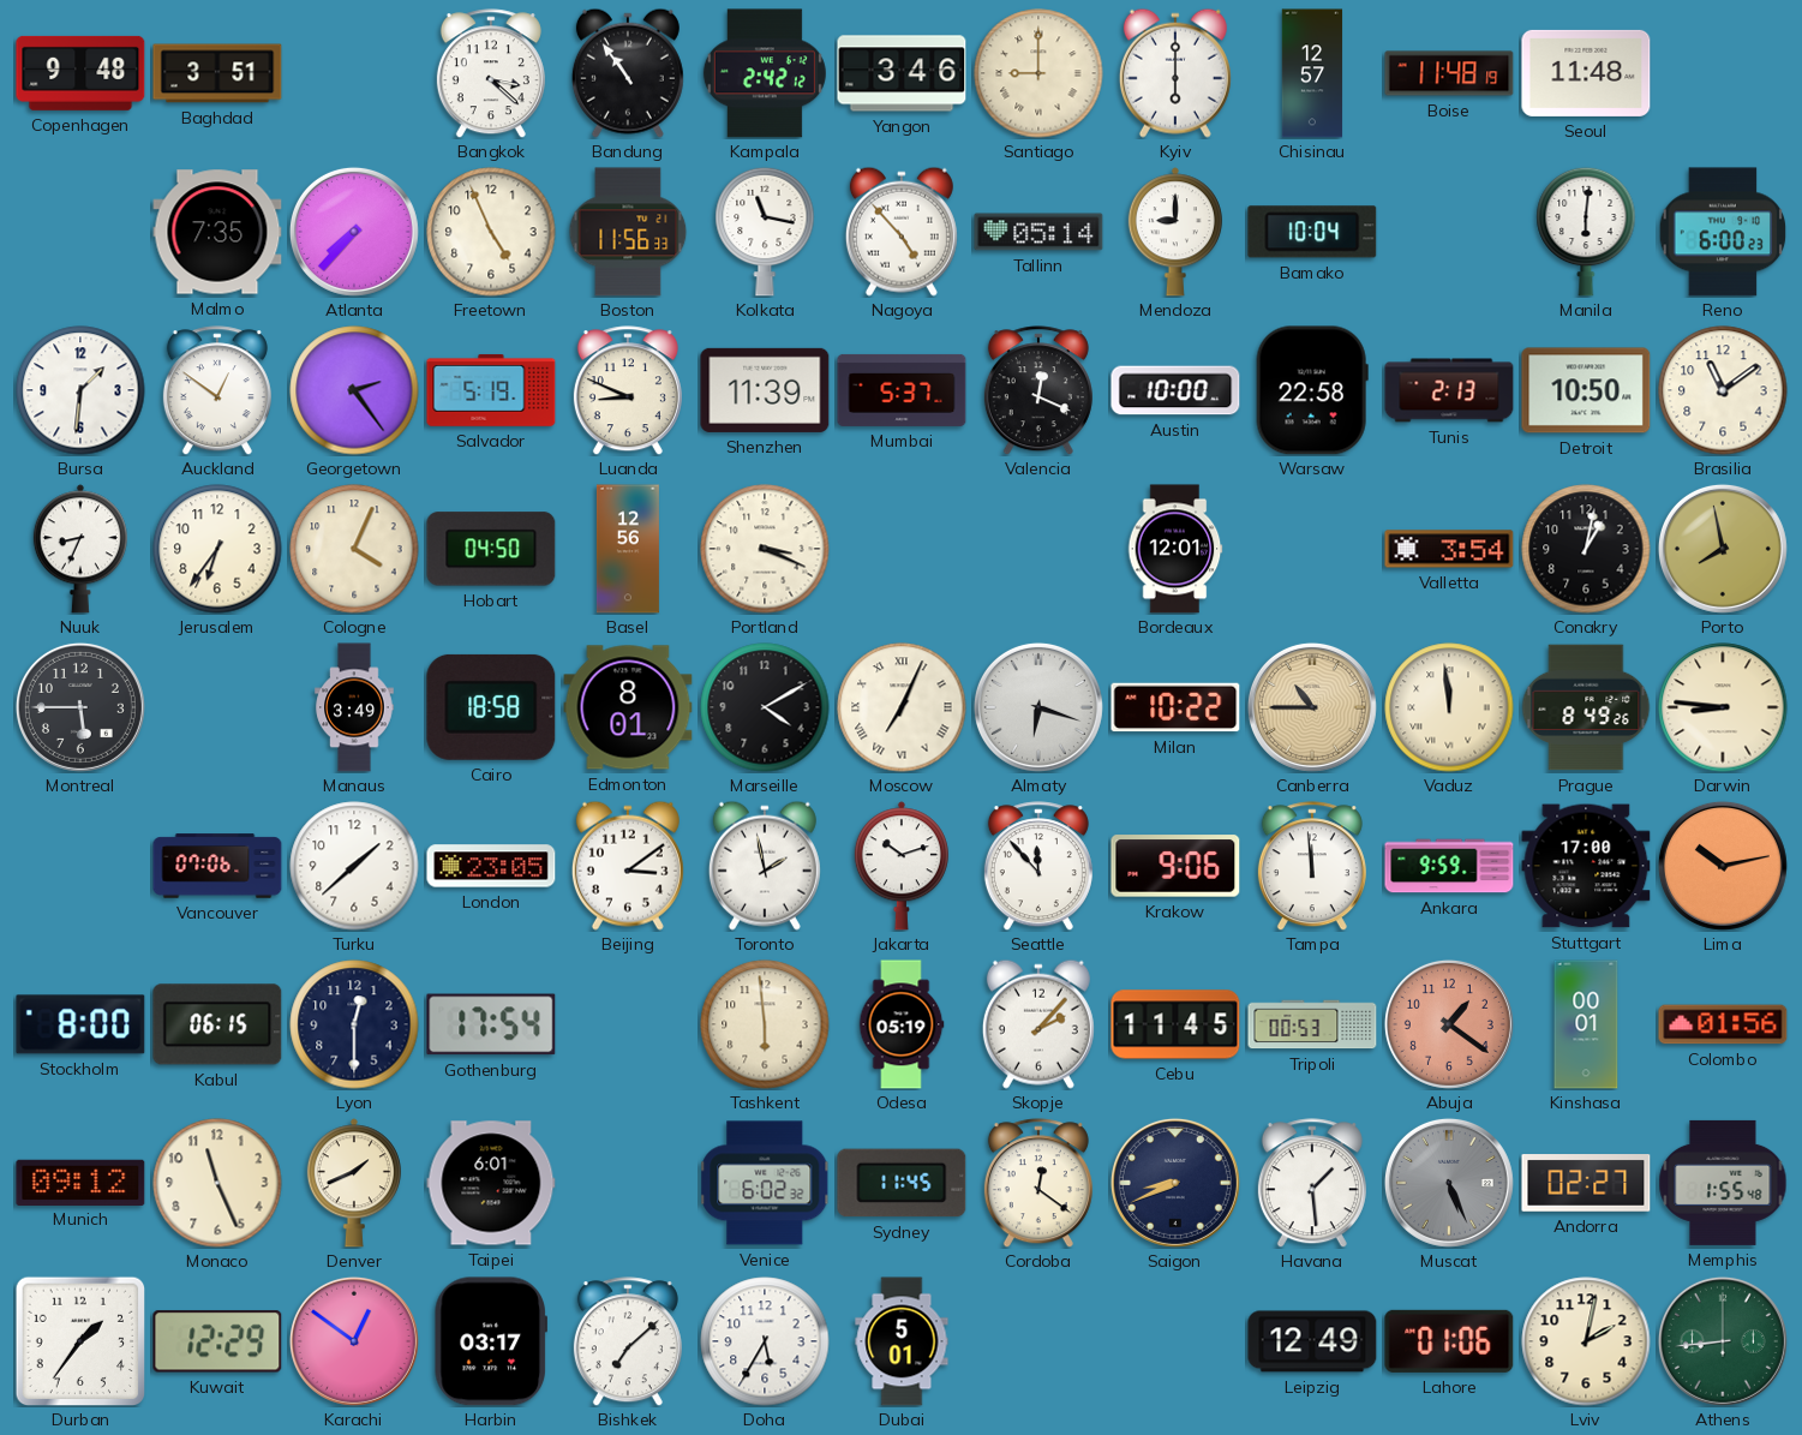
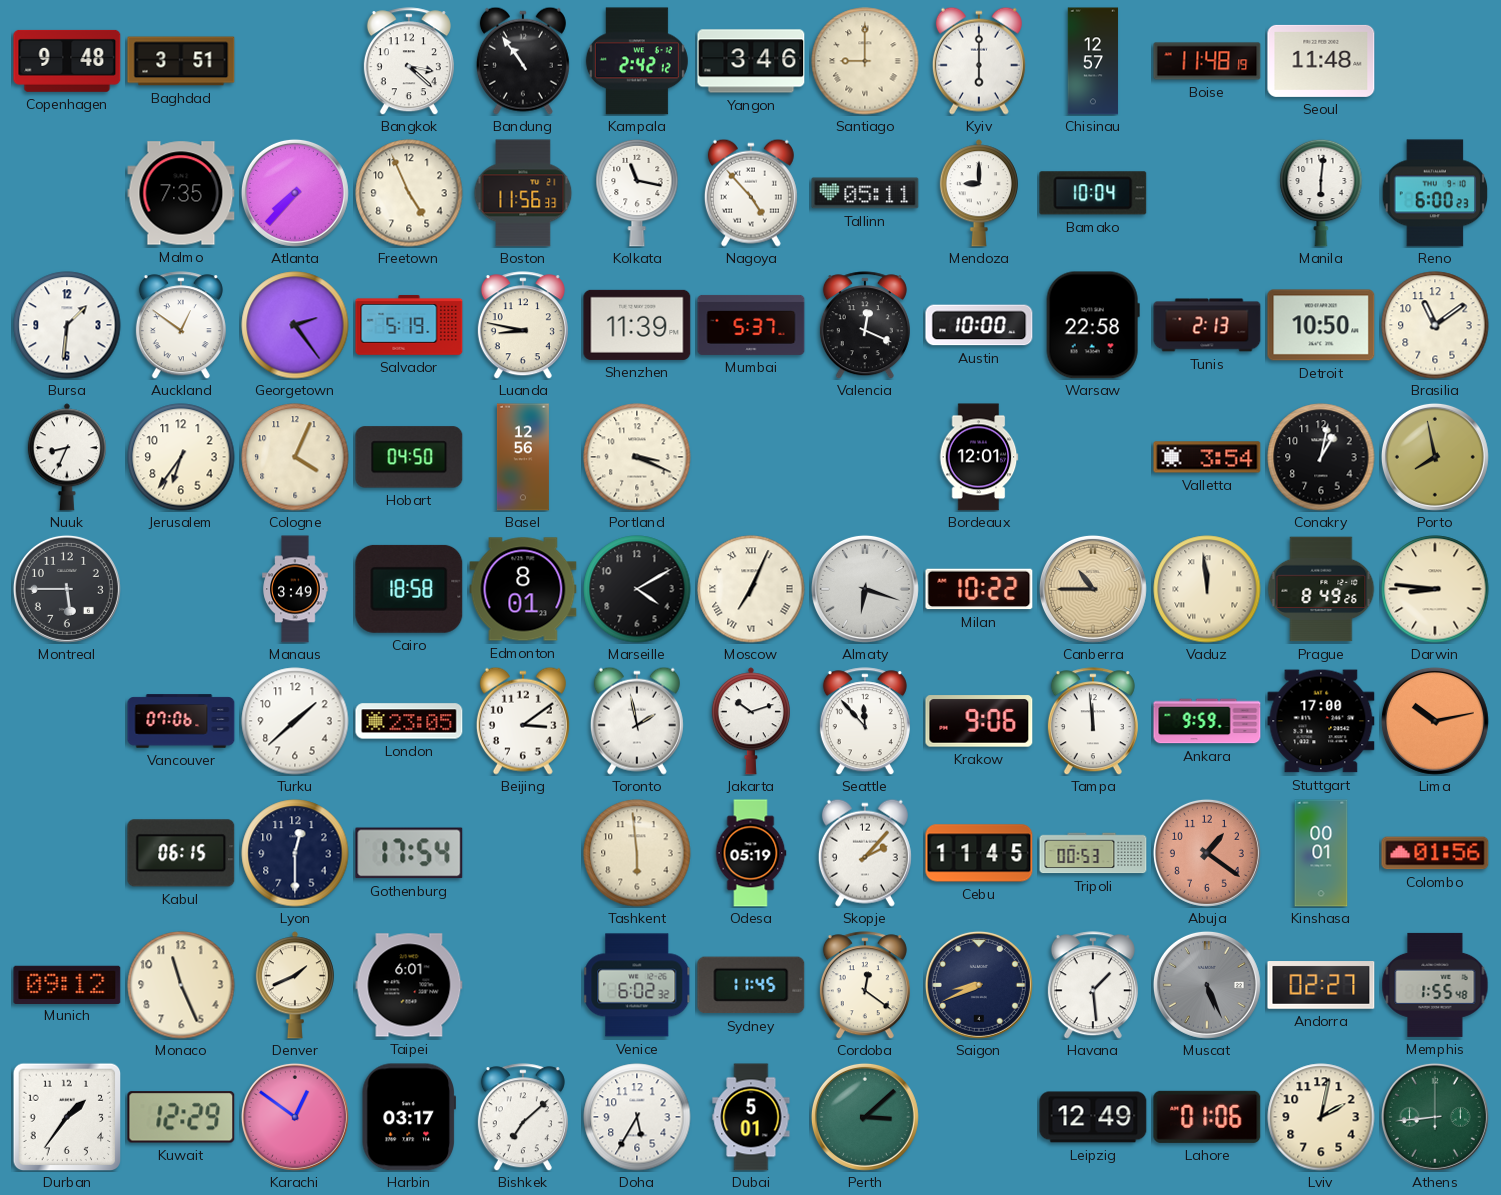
Tallinn: 05:14 -> 05:11
Luanda: 8:49 -> 8:47
Stockholm: 8:00 -> none
Perth: none -> 3:08
